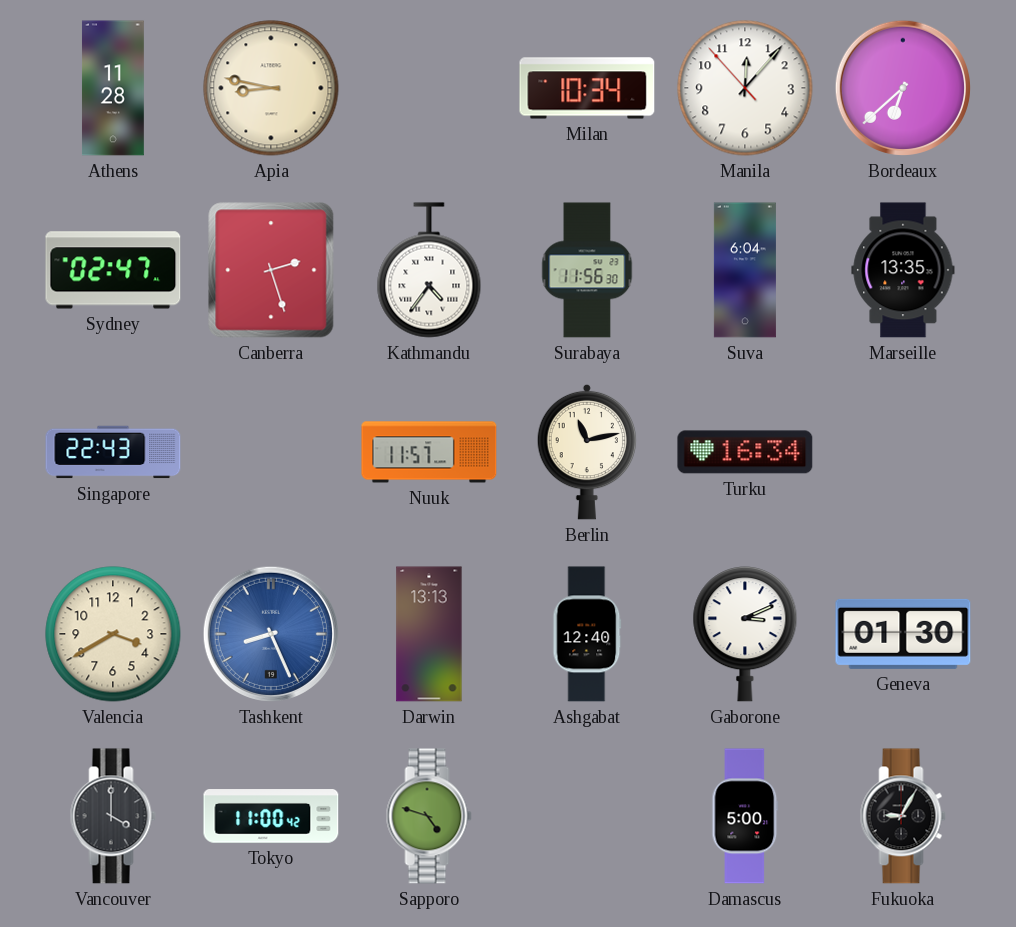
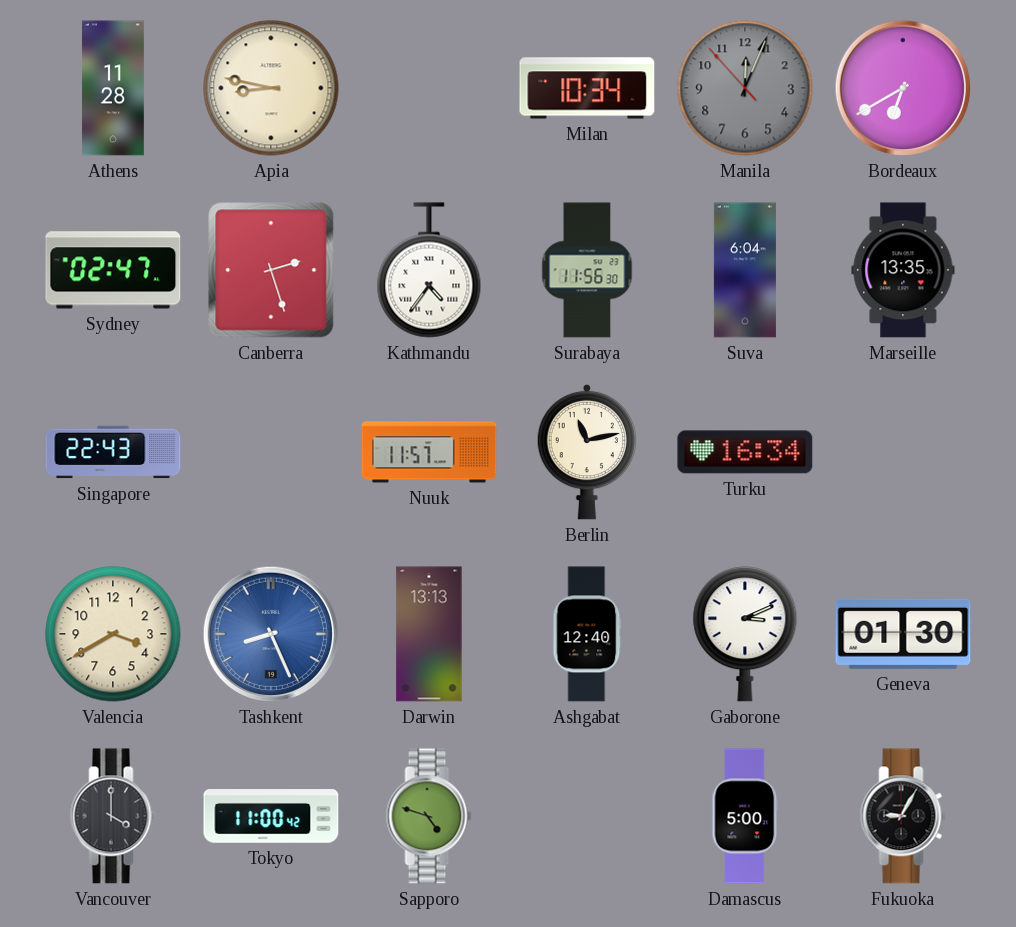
Manila: 12:06 -> 12:03
Manila dial: white -> grey
Bordeaux: 6:38 -> 6:40
